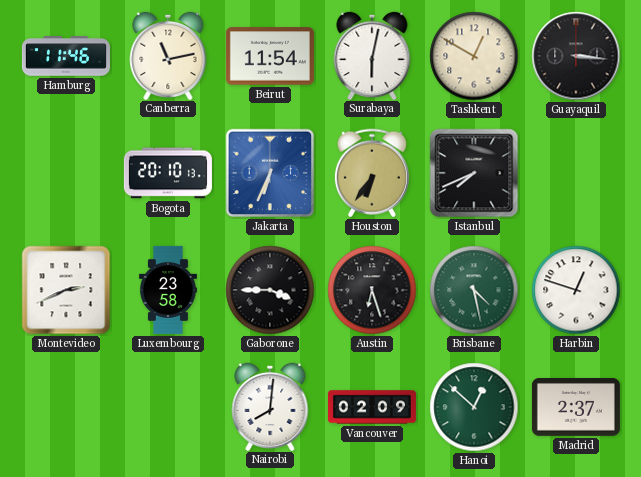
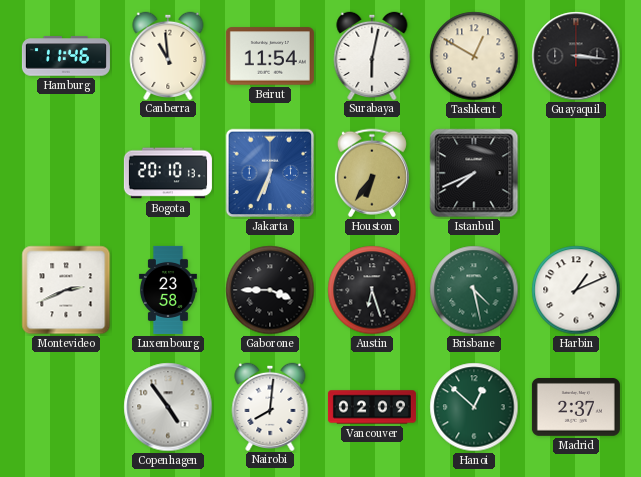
Canberra: 11:13 -> 10:59
Harbin: 12:48 -> 1:11
Copenhagen: none -> 4:54
